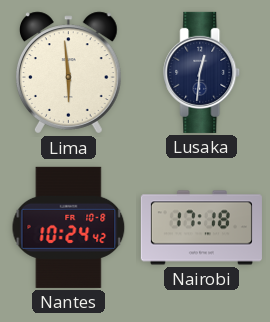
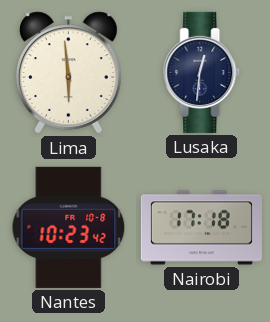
Nantes: 10:24 -> 10:23
